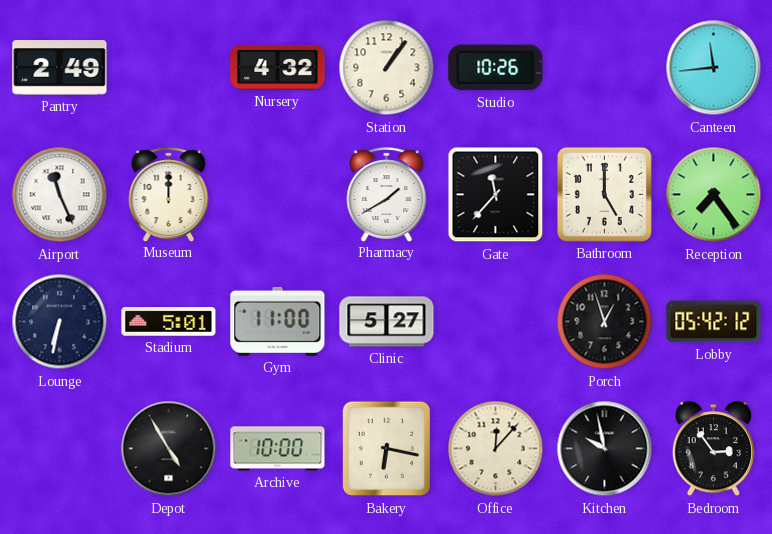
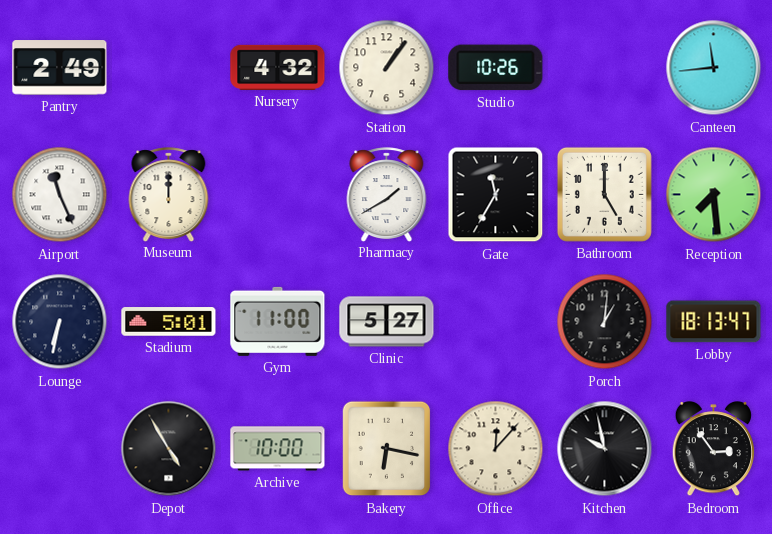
Gate: 11:37 -> 11:35
Reception: 7:24 -> 7:29
Porch: 12:57 -> 1:01
Lobby: 05:42 -> 18:13
